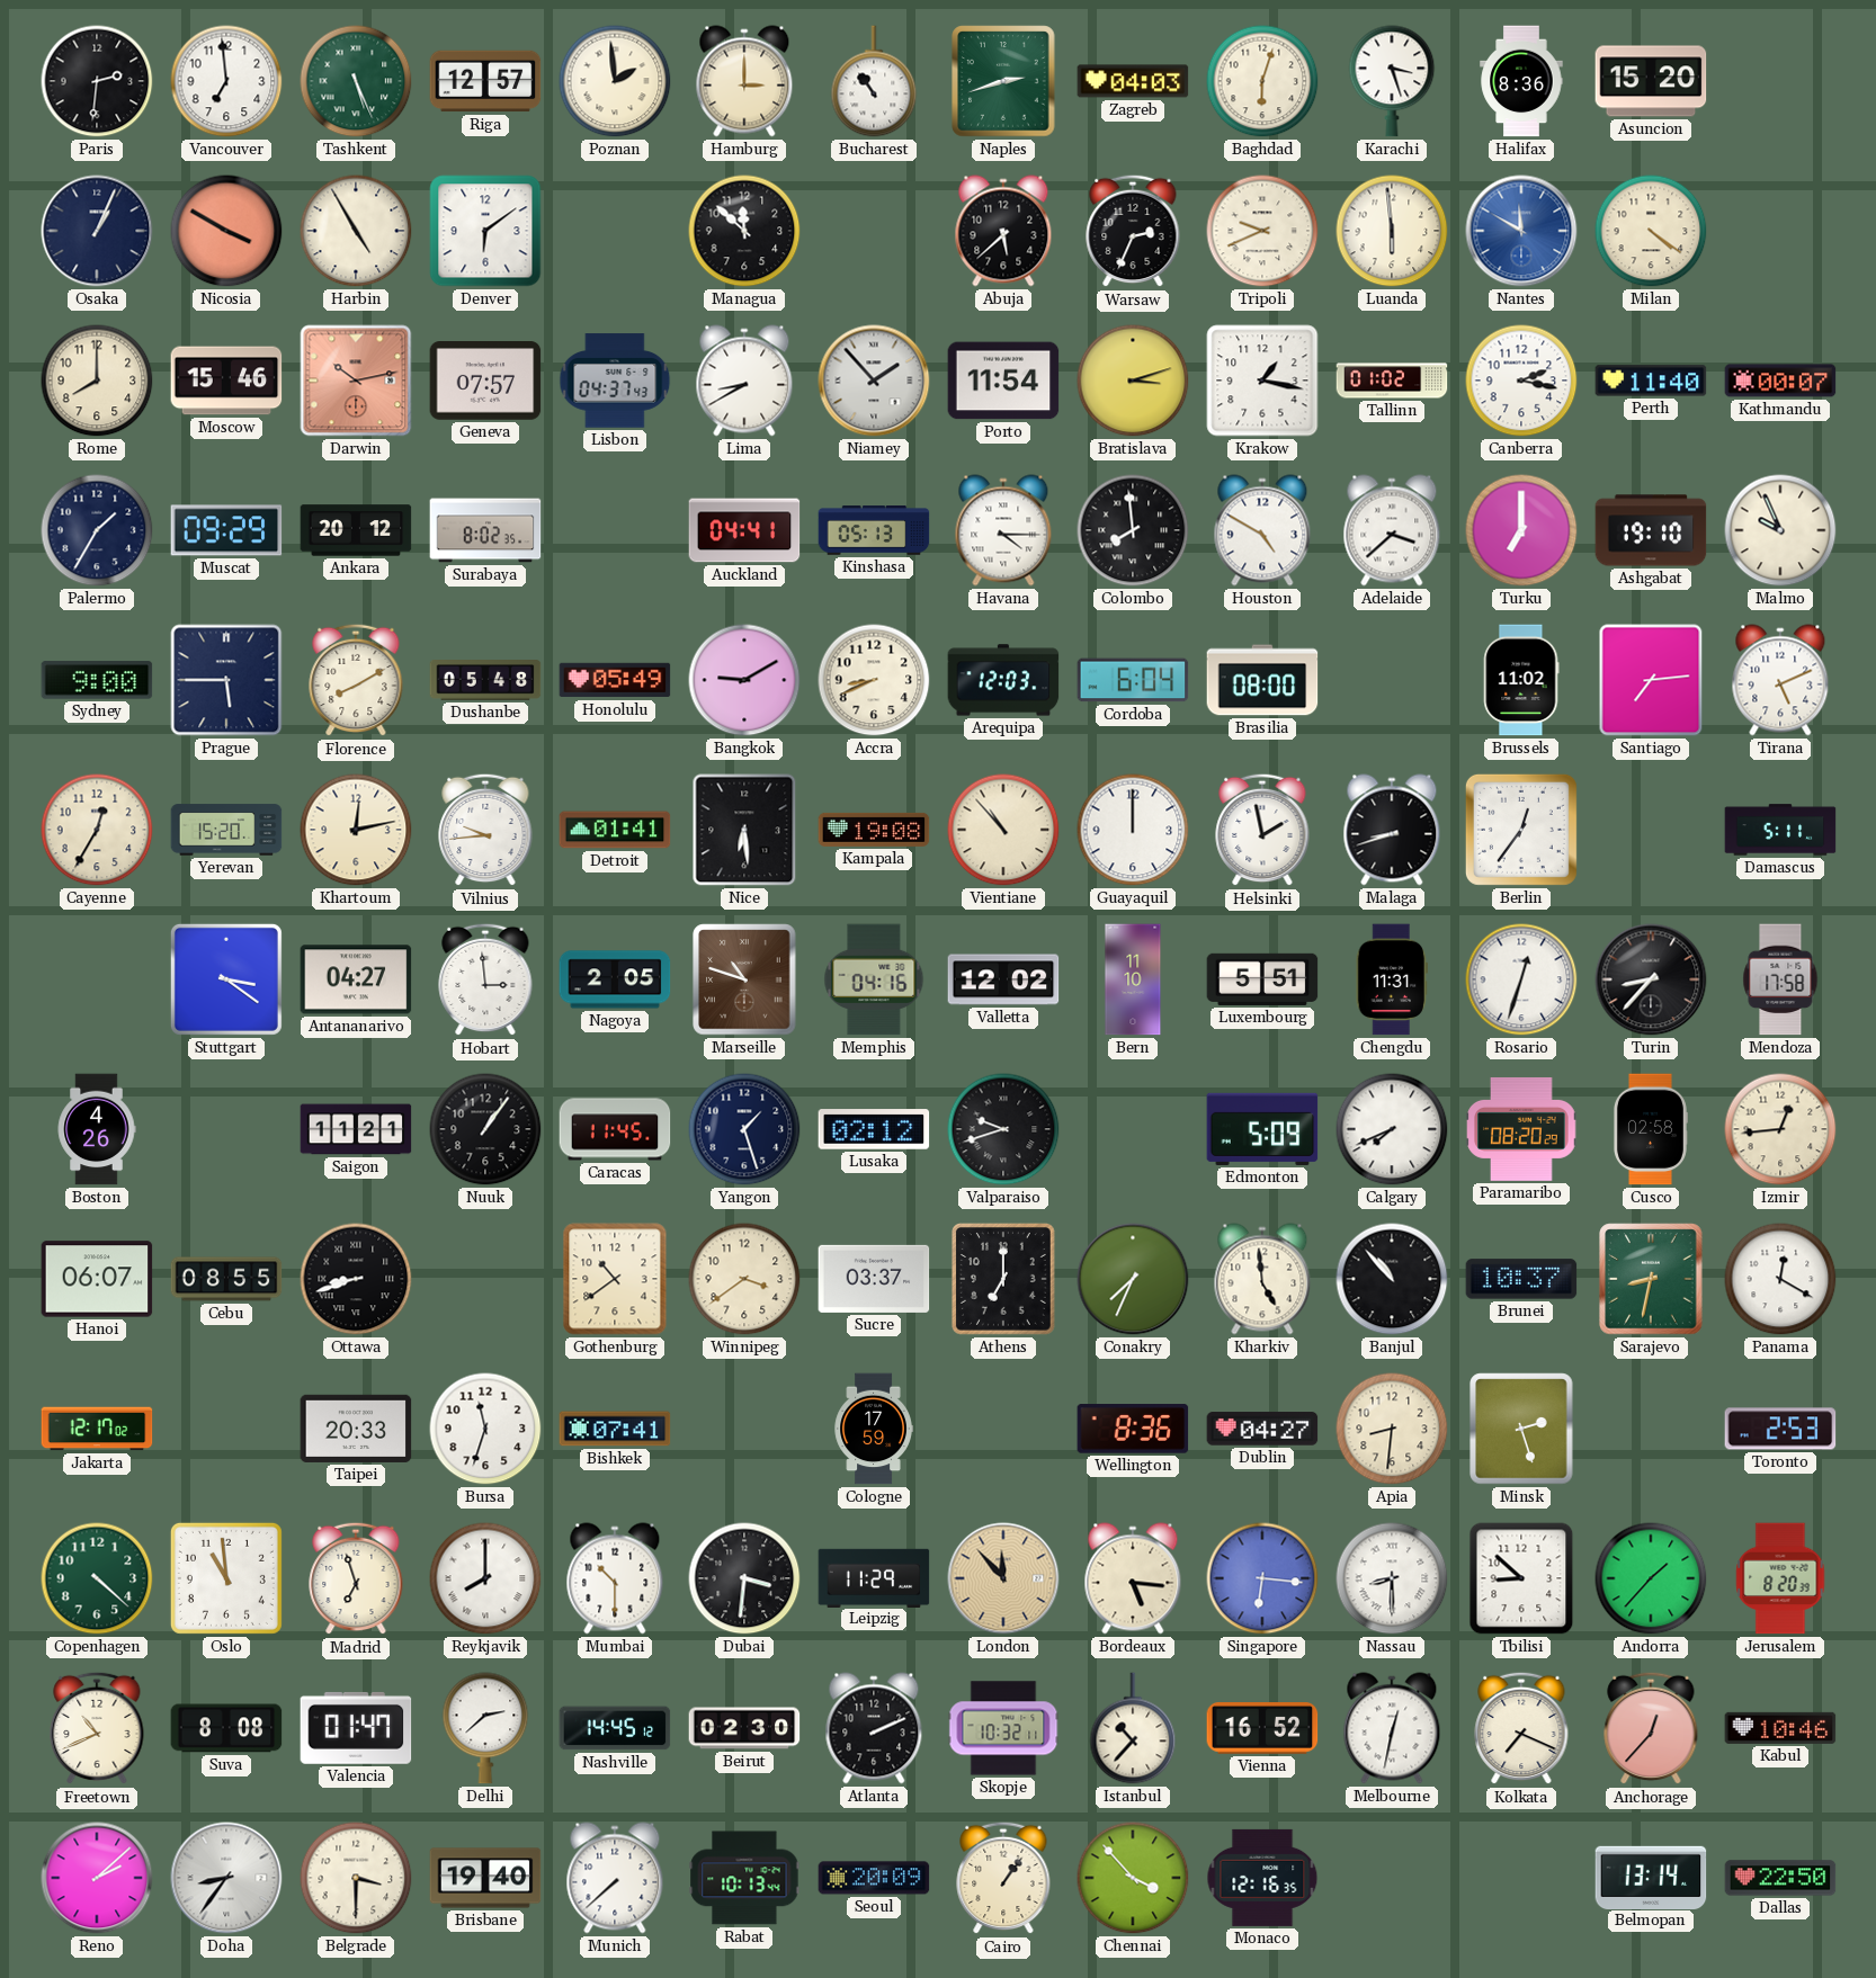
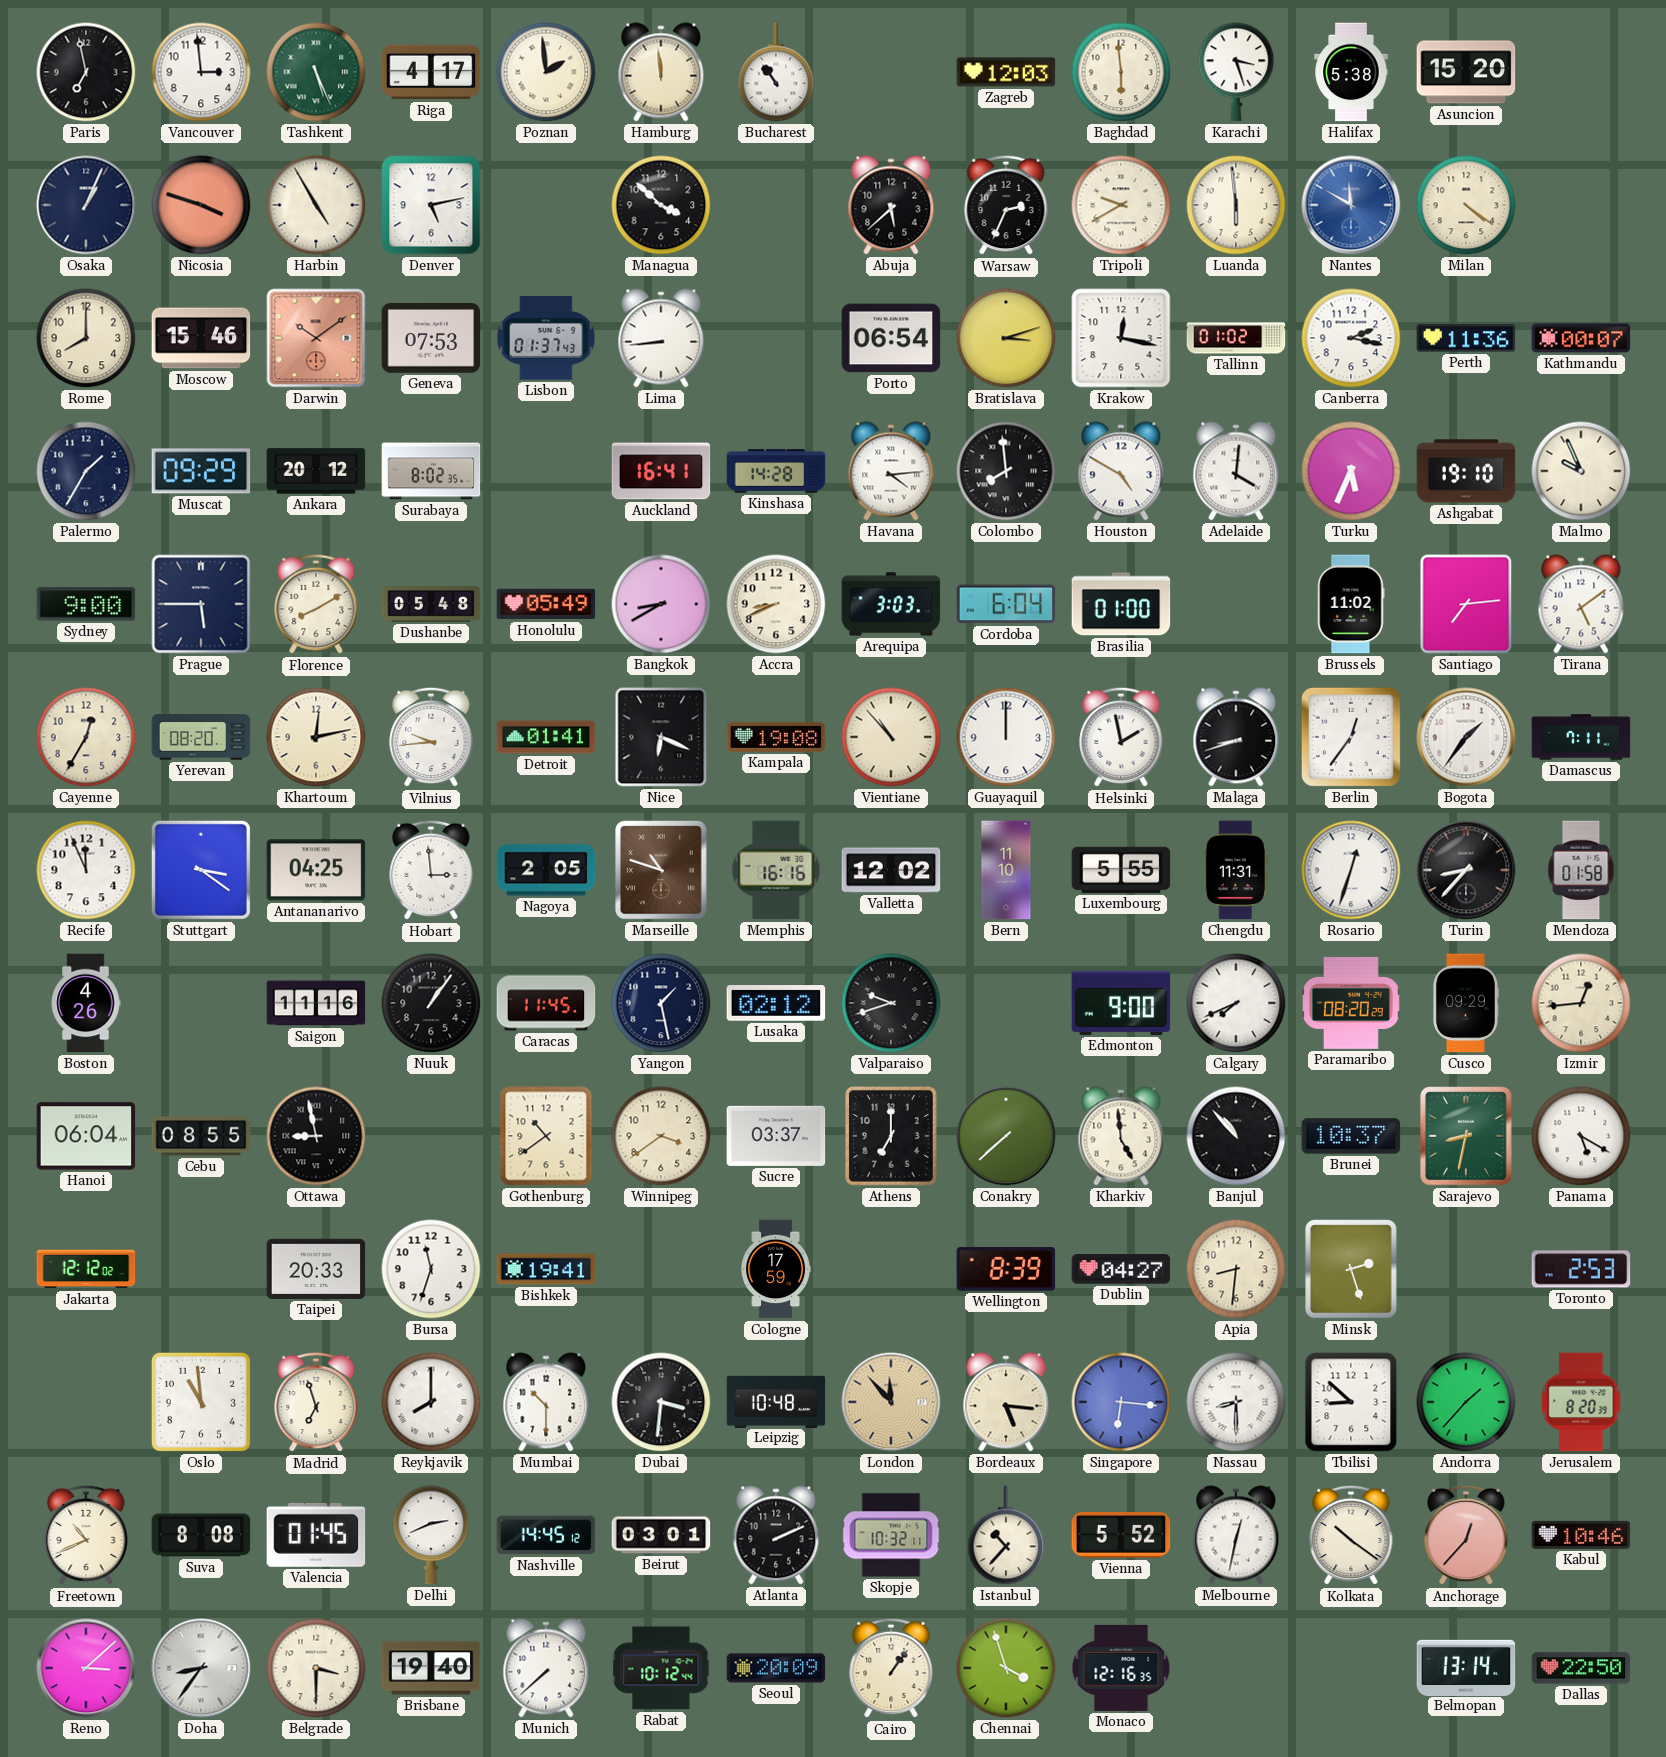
Paris: 2:31 -> 6:58
Vancouver: 6:59 -> 2:59
Riga: 12:57 -> 4:17
Hamburg: 3:00 -> 11:59
Naples: 2:42 -> none
Zagreb: 04:03 -> 12:03
Baghdad: 6:03 -> 5:59
Halifax: 8:36 -> 5:38
Nicosia: 3:50 -> 3:48
Denver: 6:09 -> 5:13
Managua: 11:52 -> 3:52
Tripoli: 9:41 -> 9:40
Darwin: 10:13 -> 10:09
Geneva: 07:57 -> 07:53
Lisbon: 04:37 -> 01:37
Lima: 8:40 -> 8:44
Niamey: 1:53 -> none
Porto: 11:54 -> 06:54
Krakow: 1:17 -> 12:17
Perth: 11:40 -> 11:36
Auckland: 04:41 -> 16:41
Kinshasa: 05:13 -> 14:28
Havana: 4:15 -> 4:14
Adelaide: 3:38 -> 4:01
Turku: 7:00 -> 5:34
Bangkok: 9:10 -> 8:40
Arequipa: 12:03 -> 3:03
Brasilia: 08:00 -> 01:00
Tirana: 5:11 -> 5:09
Yerevan: 15:20 -> 08:20
Nice: 6:29 -> 6:19
Bogota: none -> 1:36
Damascus: 5:11 -> 7:11
Recife: none -> 11:56
Antananarivo: 04:27 -> 04:25
Memphis: 04:16 -> 16:16
Luxembourg: 5:51 -> 5:55
Mendoza: 17:58 -> 01:58
Saigon: 11:21 -> 11:16
Yangon: 1:27 -> 1:28
Edmonton: 5:09 -> 9:00
Cusco: 02:58 -> 09:29
Hanoi: 06:07 -> 06:04
Ottawa: 8:42 -> 8:58
Conakry: 7:34 -> 7:38
Panama: 12:20 -> 5:20
Jakarta: 12:17 -> 12:12
Bishkek: 07:41 -> 19:41
Wellington: 8:36 -> 8:39
Copenhagen: 4:22 -> none
Leipzig: 11:29 -> 10:48
Valencia: 01:47 -> 01:45
Delhi: 2:38 -> 2:41
Beirut: 02:30 -> 03:01
Vienna: 16:52 -> 5:52
Kolkata: 7:19 -> 10:21
Reno: 2:08 -> 3:08
Rabat: 10:13 -> 10:12
Chennai: 3:53 -> 3:57
